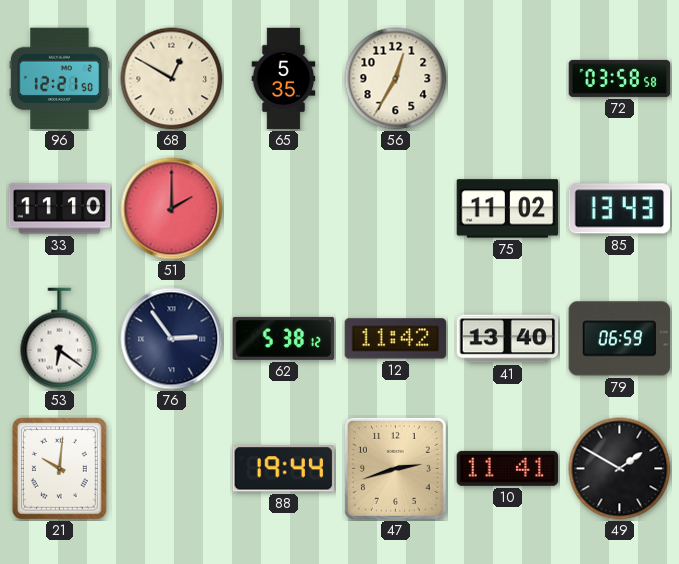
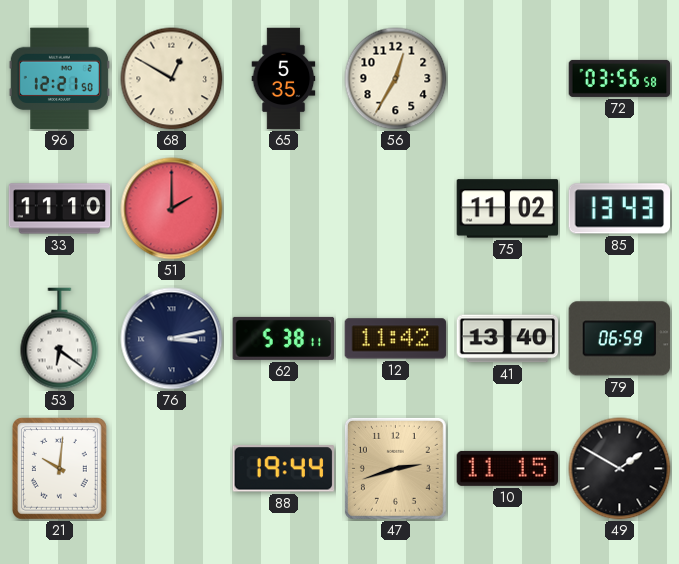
72: 03:58 -> 03:56
76: 2:54 -> 3:13
62: 5:38:12 -> 5:38:11
10: 11:41 -> 11:15
